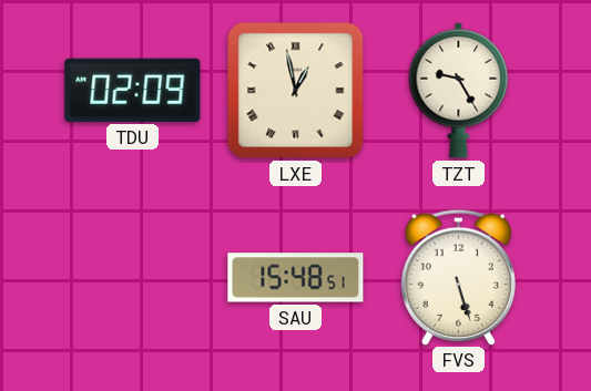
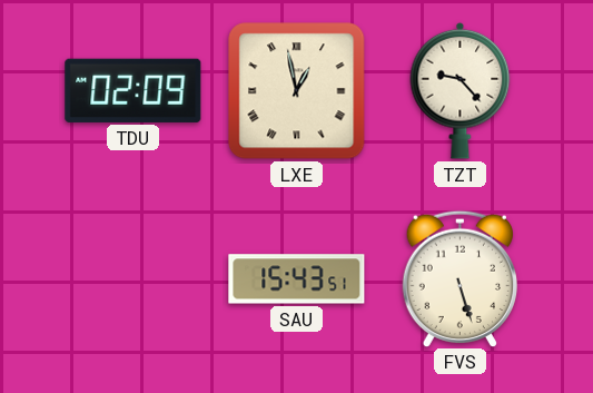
TZT: 9:25 -> 9:23
SAU: 15:48 -> 15:43
